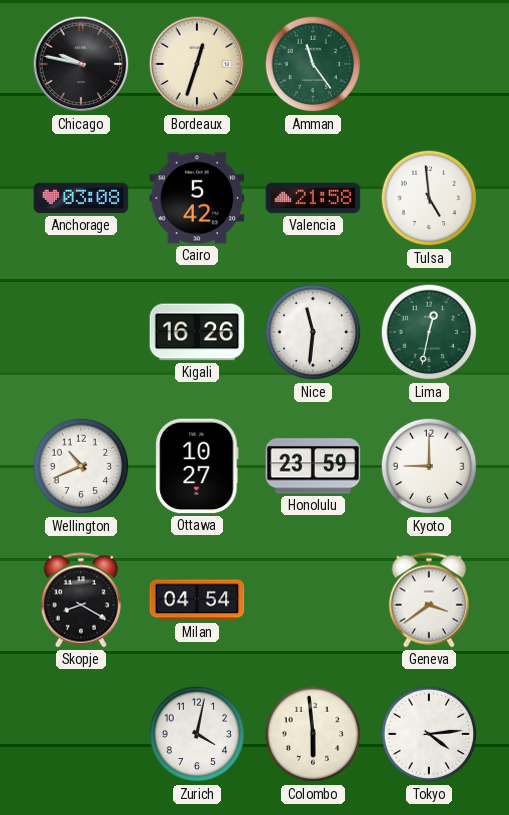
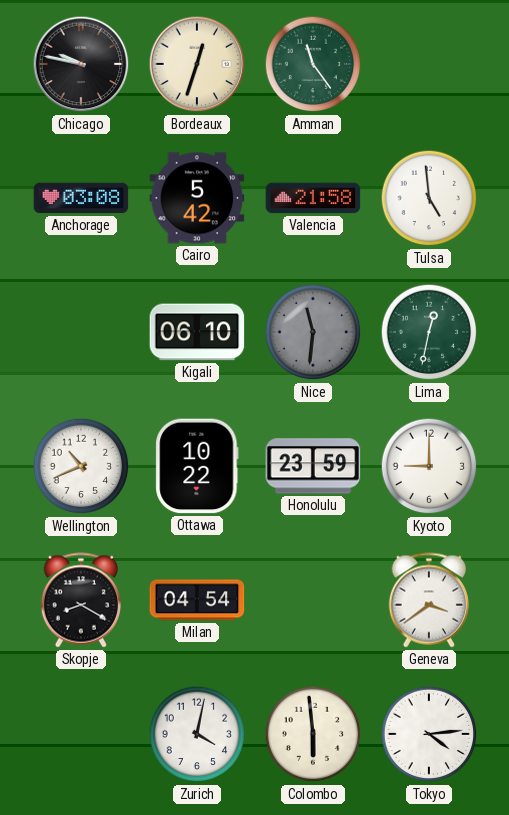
Kigali: 16:26 -> 06:10
Nice dial: white -> grey
Ottawa: 10:27 -> 10:22
